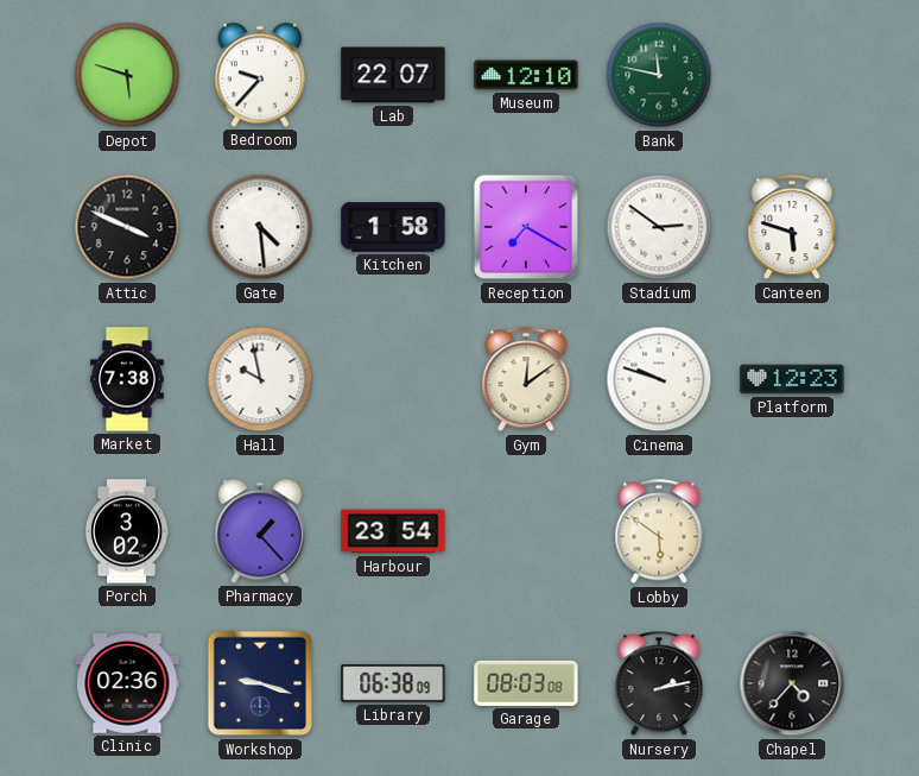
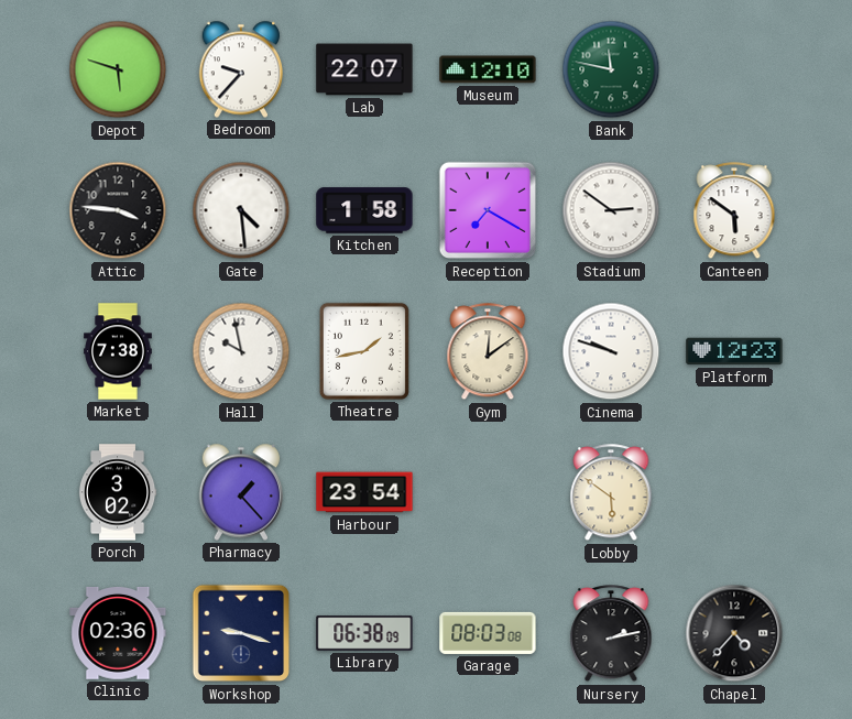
Attic: 3:49 -> 3:46
Canteen: 5:48 -> 5:51
Theatre: none -> 1:43
